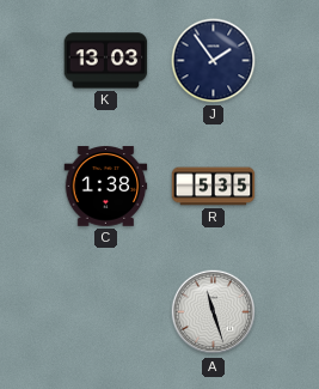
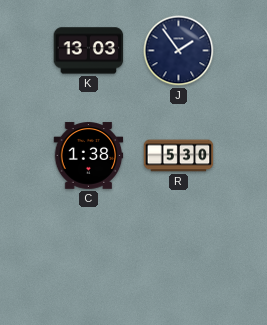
R: 5:35 -> 5:30
A: 11:27 -> none
